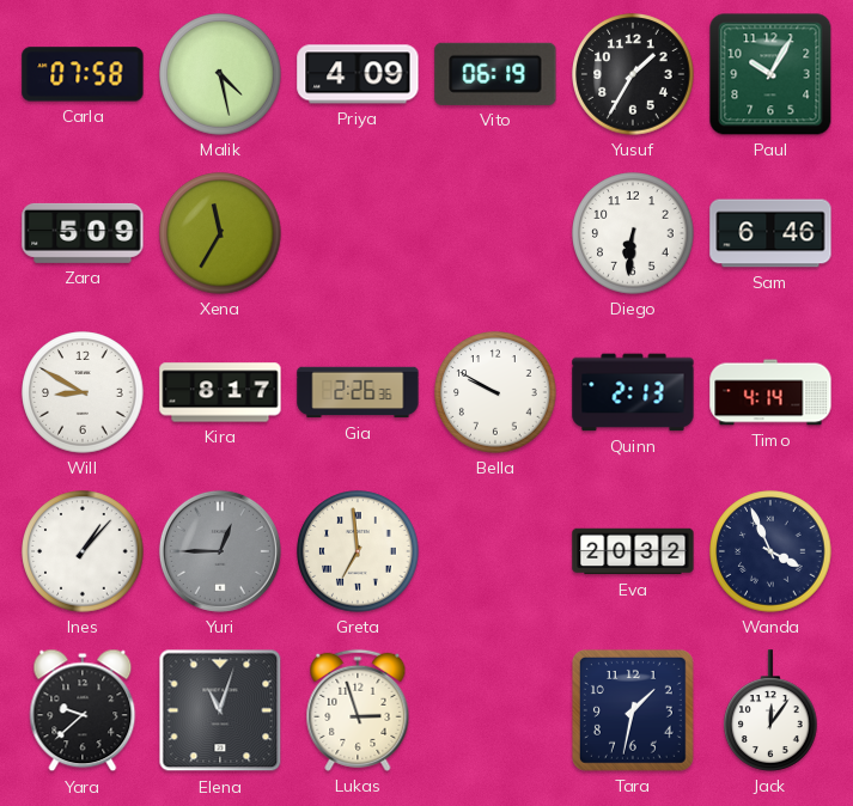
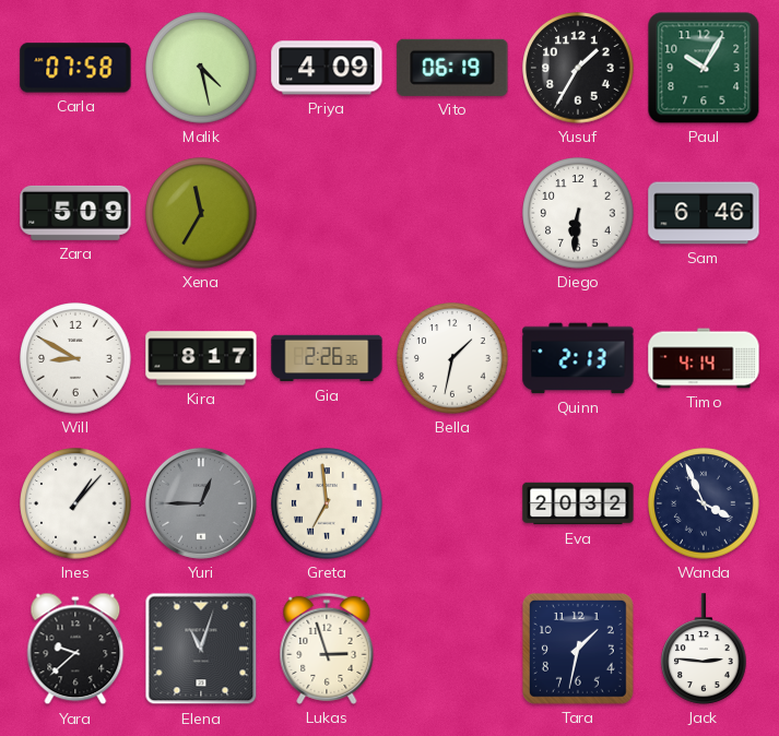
Bella: 9:50 -> 1:32
Jack: 12:06 -> 2:46
